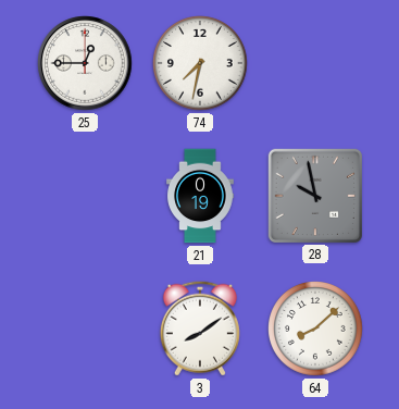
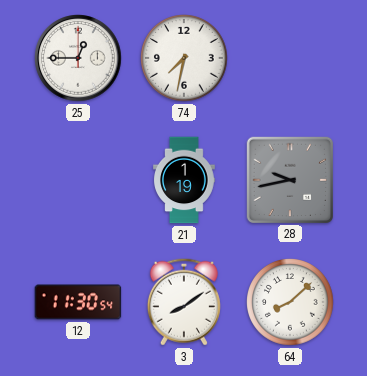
21: 0:19 -> 1:19
28: 9:58 -> 9:43
12: none -> 11:30
